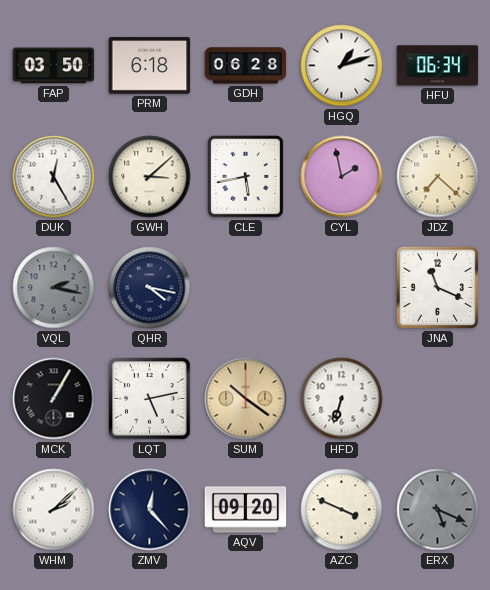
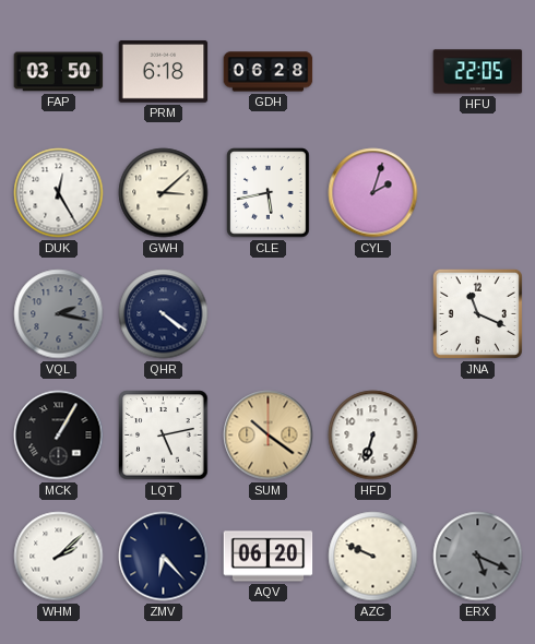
HGQ: 1:12 -> none
HFU: 06:34 -> 22:05
CYL: 1:58 -> 2:03
JDZ: 7:22 -> none
QHR: 4:17 -> 4:21
ZMV: 12:23 -> 6:23
AQV: 09:20 -> 06:20
AZC: 3:49 -> 9:49
